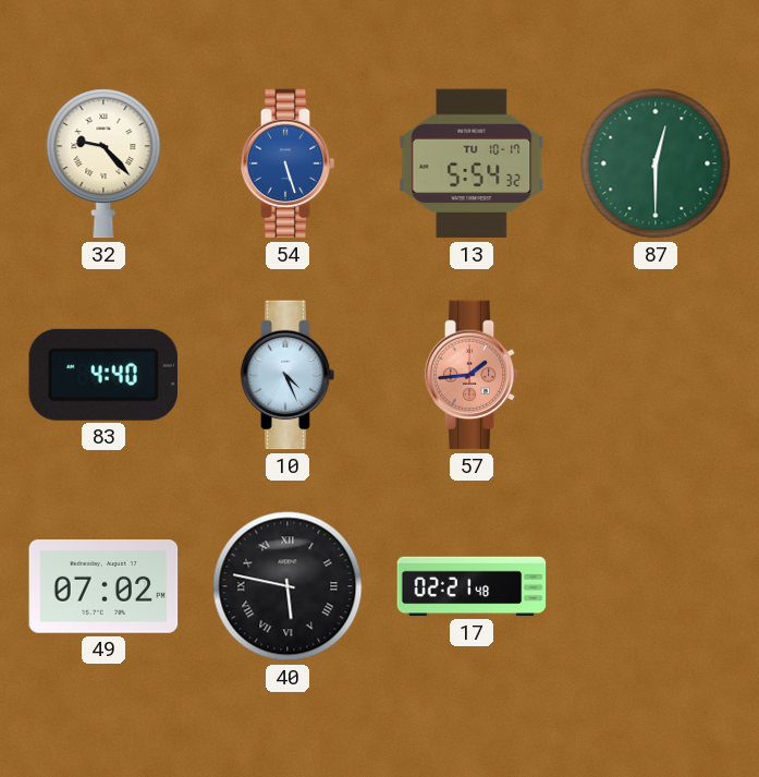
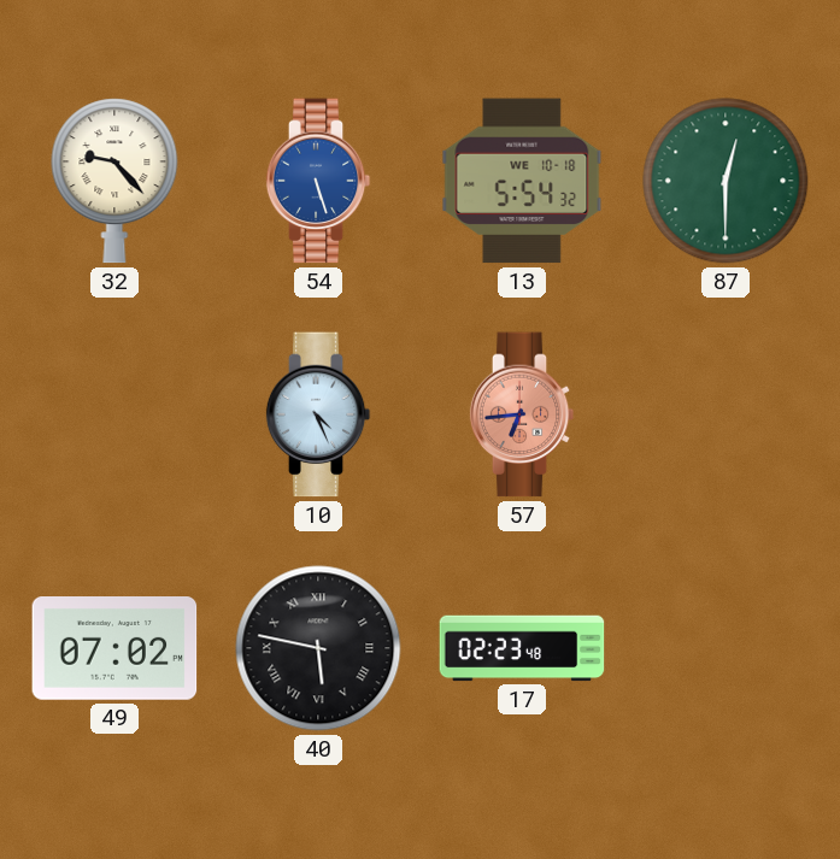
13 date: TU 10-17 -> WE 10-18
83: 4:40 -> none
57: 1:44 -> 6:44
17: 02:21 -> 02:23
